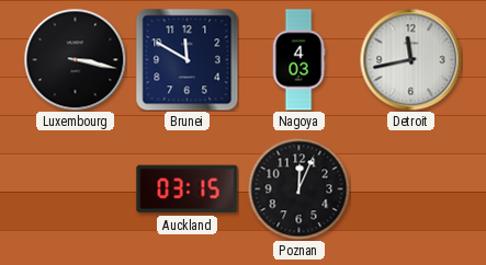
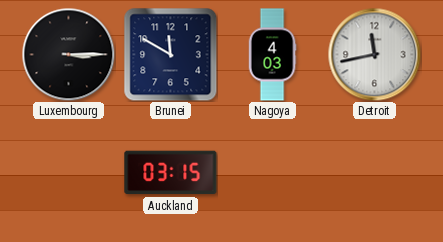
Luxembourg: 3:17 -> 3:15
Poznan: 12:04 -> none
